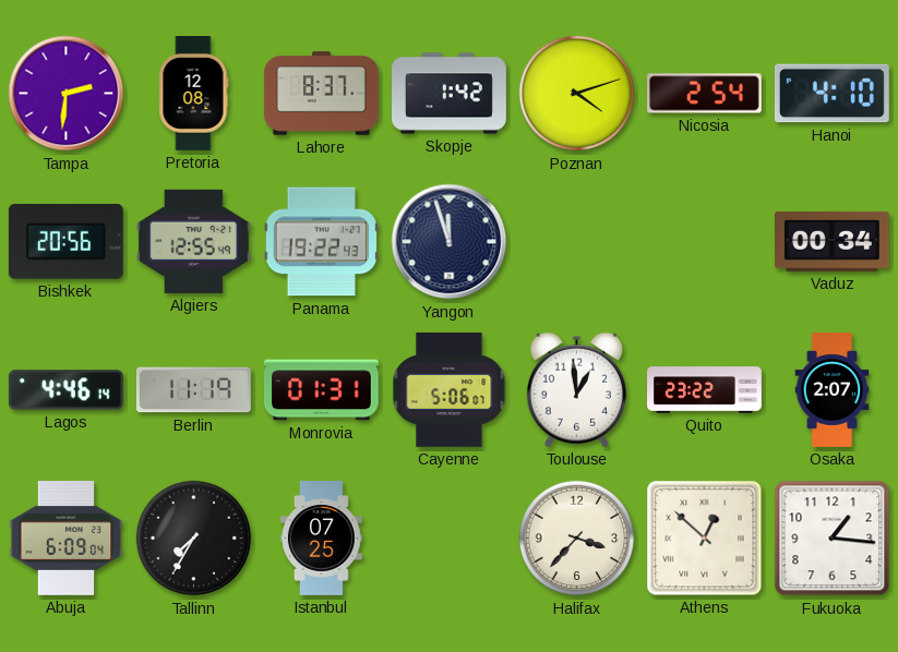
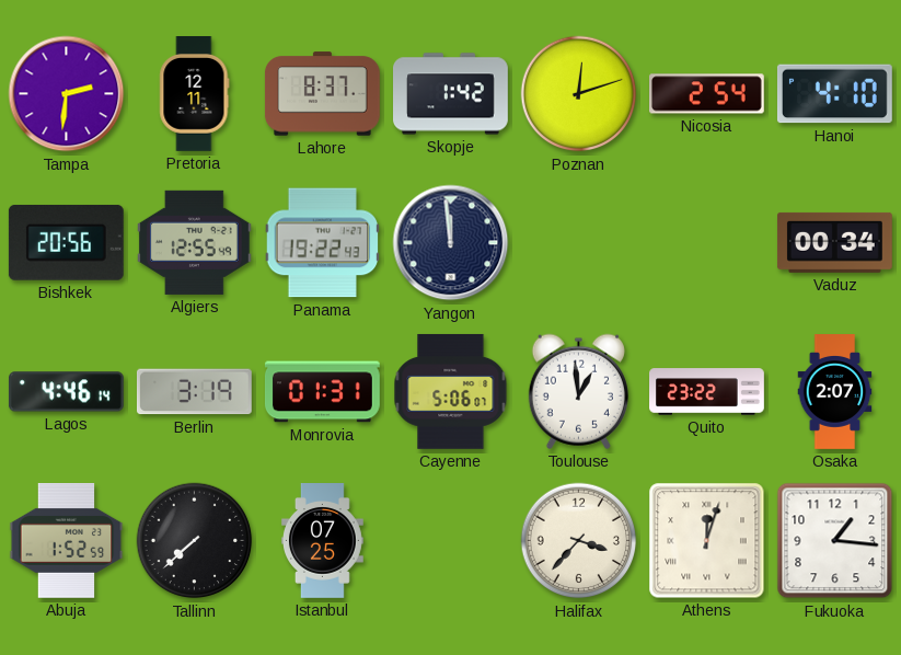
Pretoria: 12:08 -> 12:11
Poznan: 4:12 -> 12:12
Yangon: 11:57 -> 11:59
Berlin: 11:19 -> 3:19
Abuja: 6:09 -> 1:52
Tallinn: 7:35 -> 7:38
Athens: 12:52 -> 12:03
